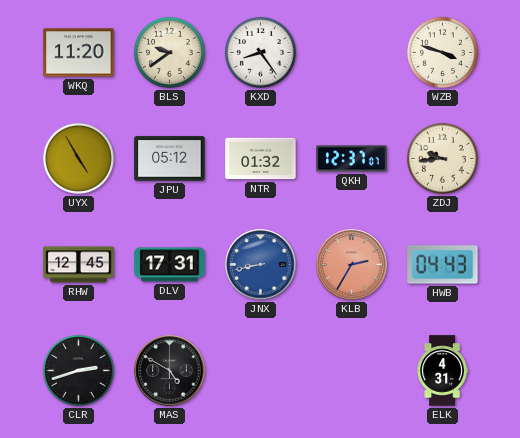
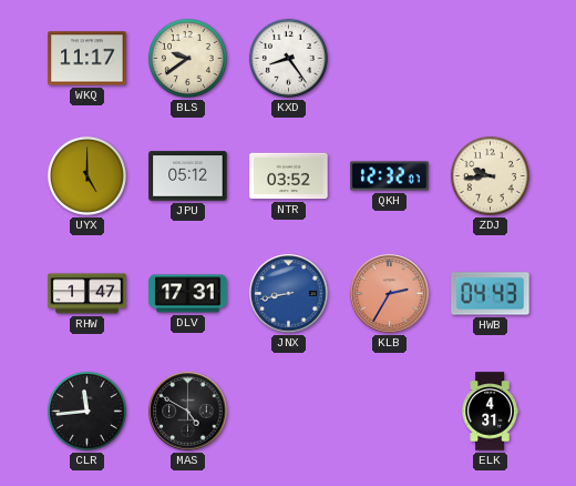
WKQ: 11:20 -> 11:17
WZB: 3:48 -> none
UYX: 4:55 -> 5:00
NTR: 01:32 -> 03:52
QKH: 12:37 -> 12:32
RHW: 12:45 -> 1:47
CLR: 2:42 -> 11:44
